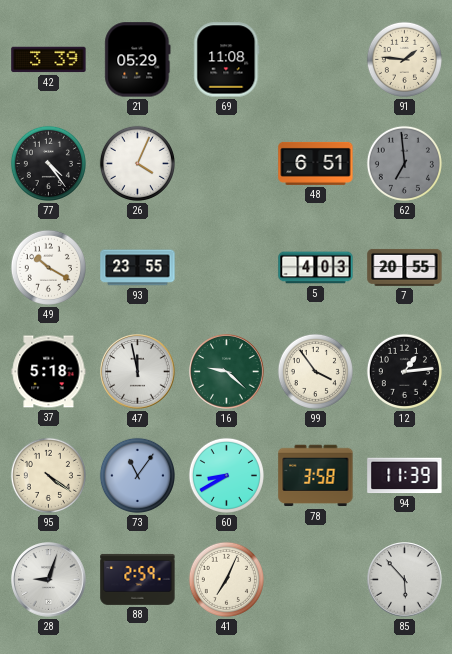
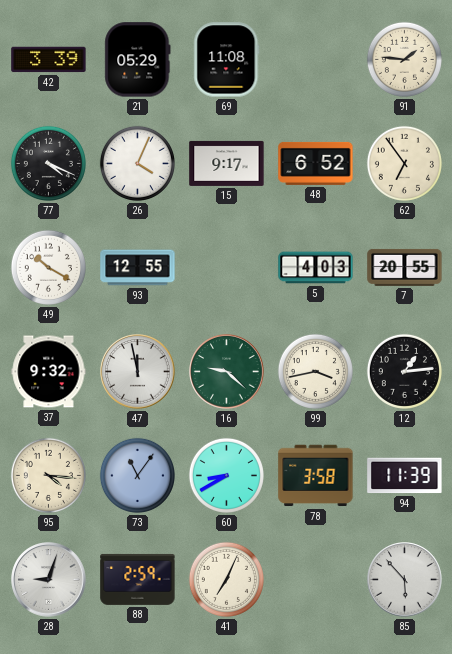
77: 4:24 -> 4:19
15: none -> 9:17
48: 6:51 -> 6:52
62: 6:59 -> 6:54
62 dial: grey -> cream
93: 23:55 -> 12:55
37: 5:18 -> 9:32
99: 3:54 -> 3:43
95: 4:21 -> 4:16
